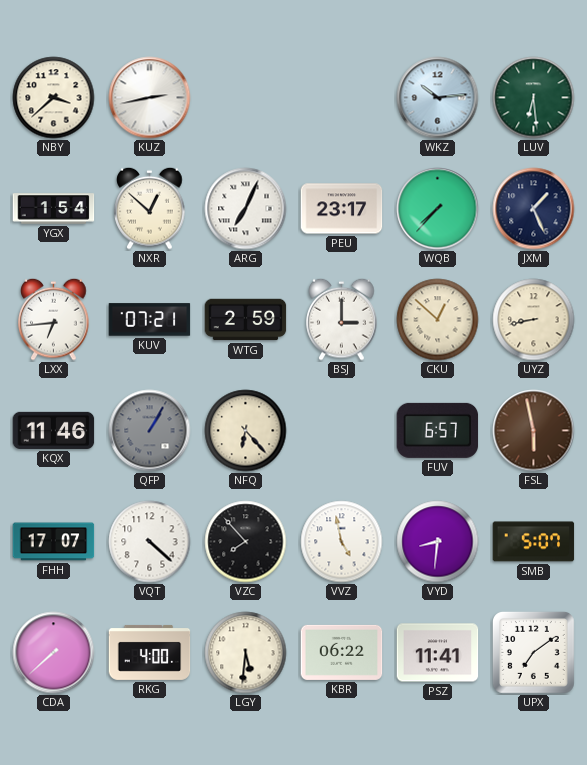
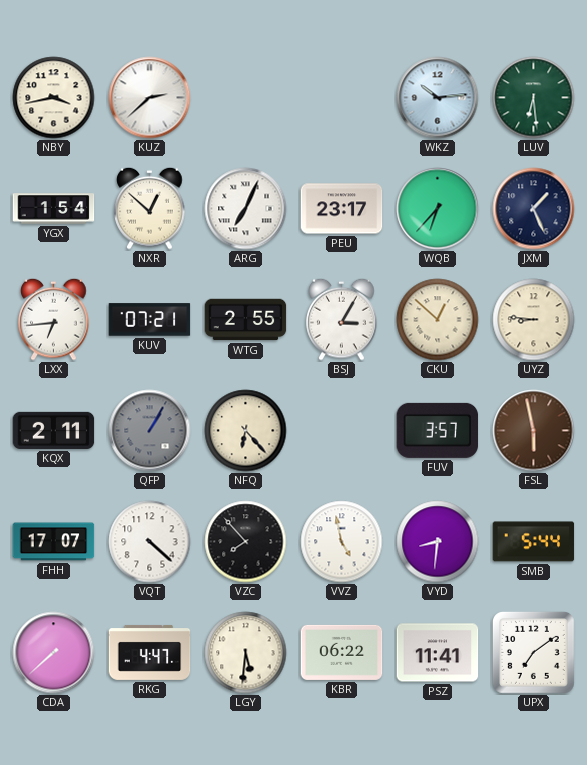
NBY: 3:38 -> 3:43
KUZ: 2:43 -> 2:38
WQB: 7:37 -> 6:37
WTG: 2:59 -> 2:55
BSJ: 3:00 -> 3:05
UYZ: 8:43 -> 8:46
KQX: 11:46 -> 2:11
FUV: 6:57 -> 3:57
SMB: 5:07 -> 5:44
RKG: 4:00 -> 4:47
